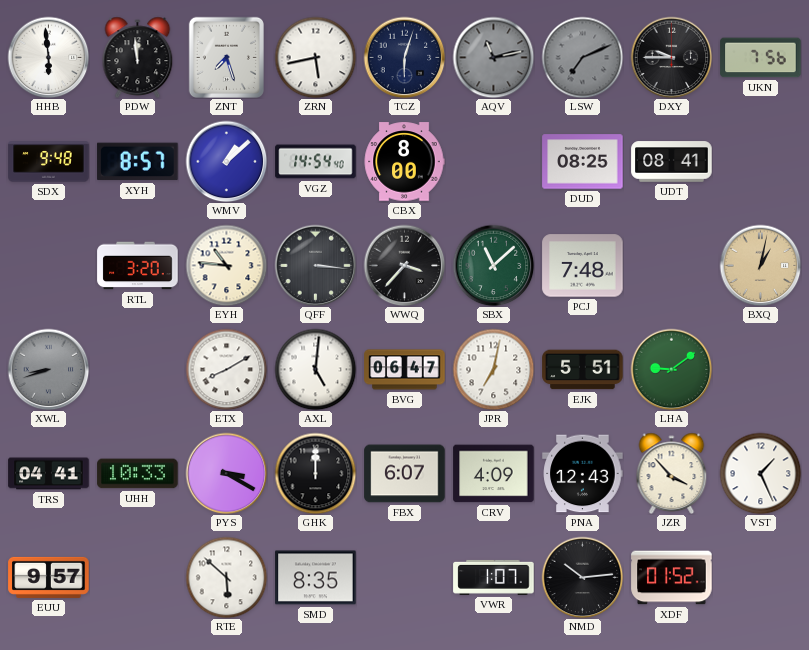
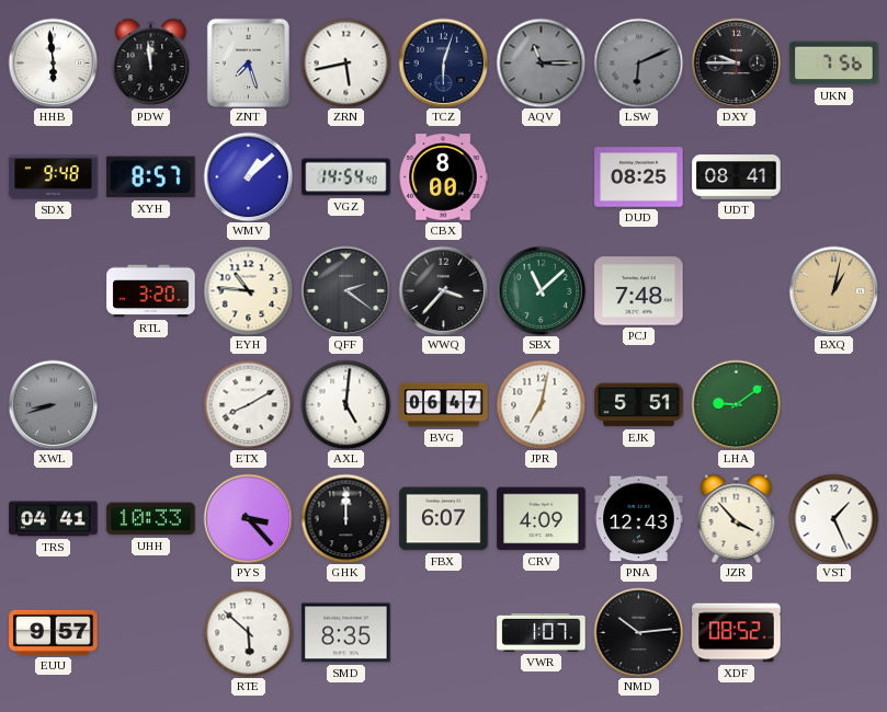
AQV: 11:13 -> 11:15
LSW: 7:11 -> 6:11
QFF: 3:16 -> 2:21
PYS: 3:20 -> 3:23
XDF: 01:52 -> 08:52
